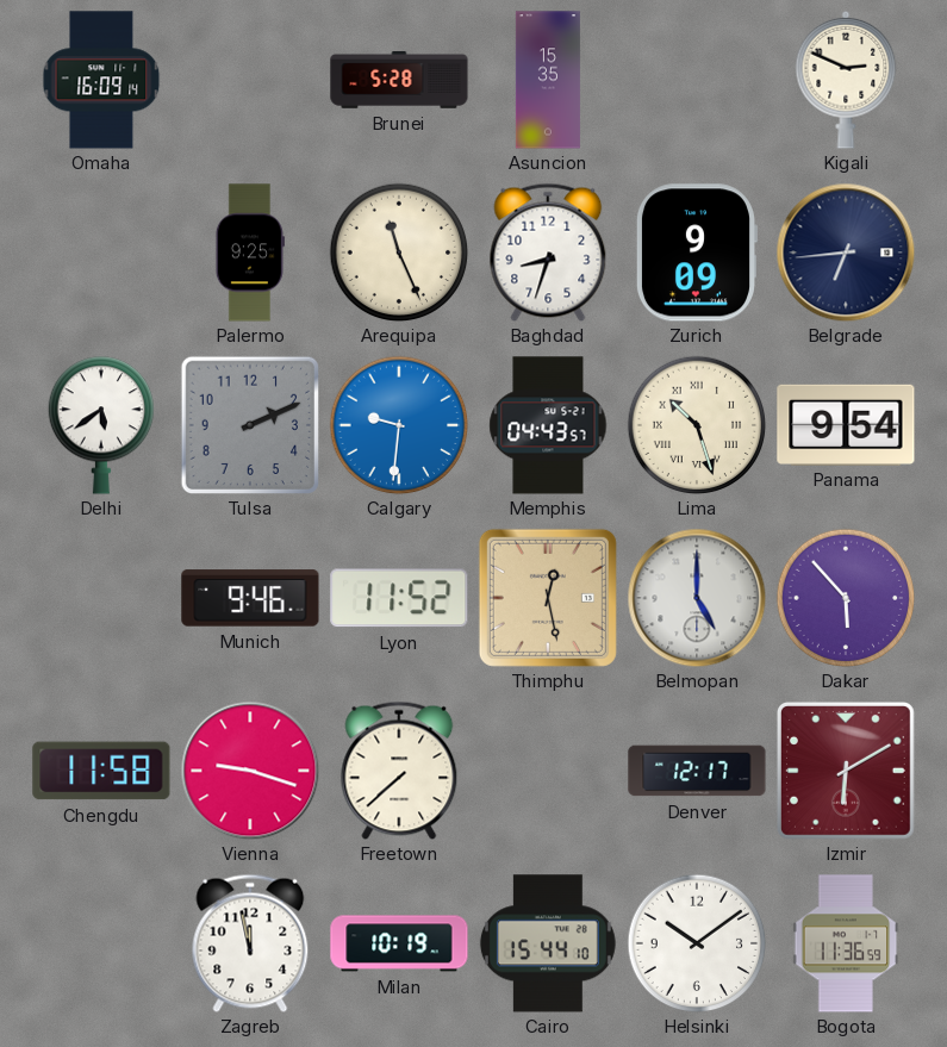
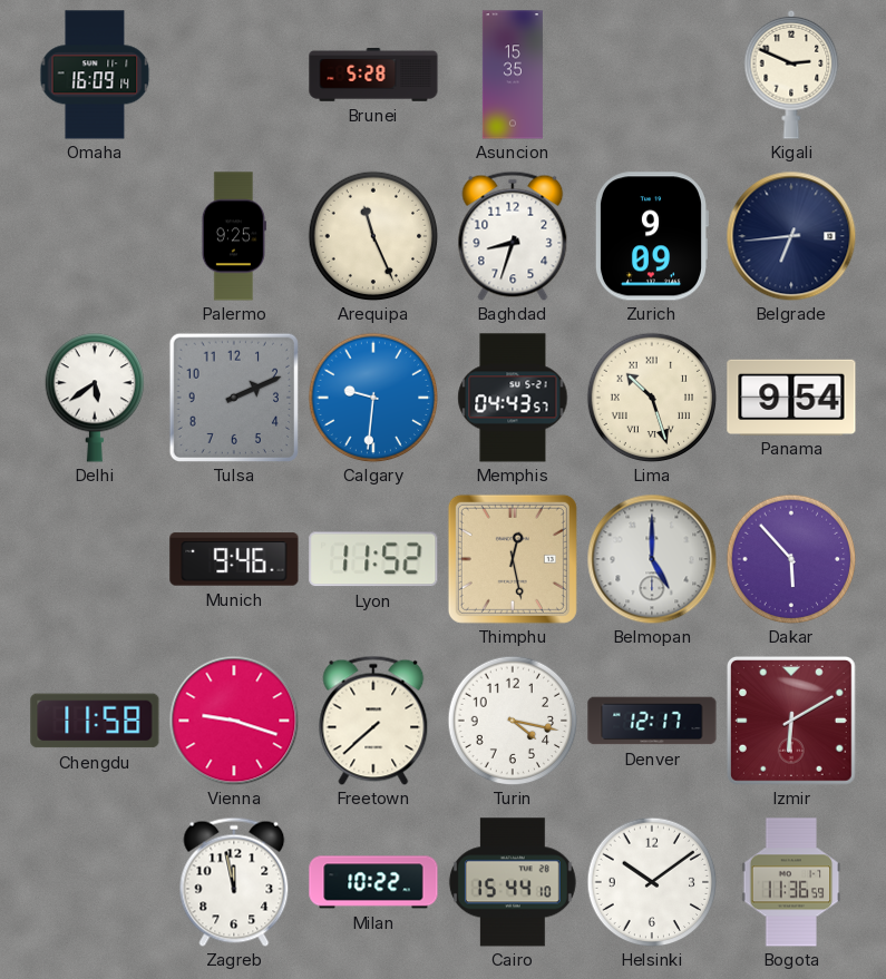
Turin: none -> 4:17
Milan: 10:19 -> 10:22
